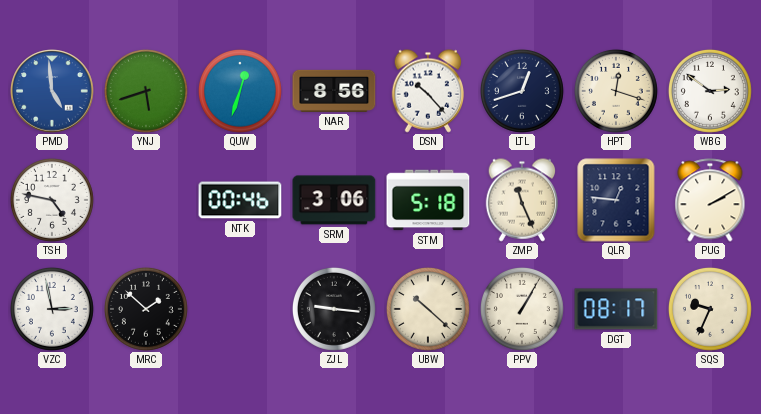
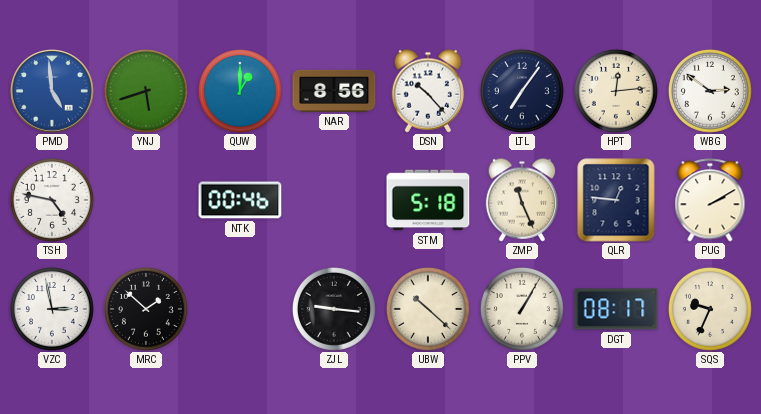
QUW: 12:33 -> 1:00
LTL: 12:42 -> 7:06
HPT: 12:18 -> 12:14
SRM: 3:06 -> none
